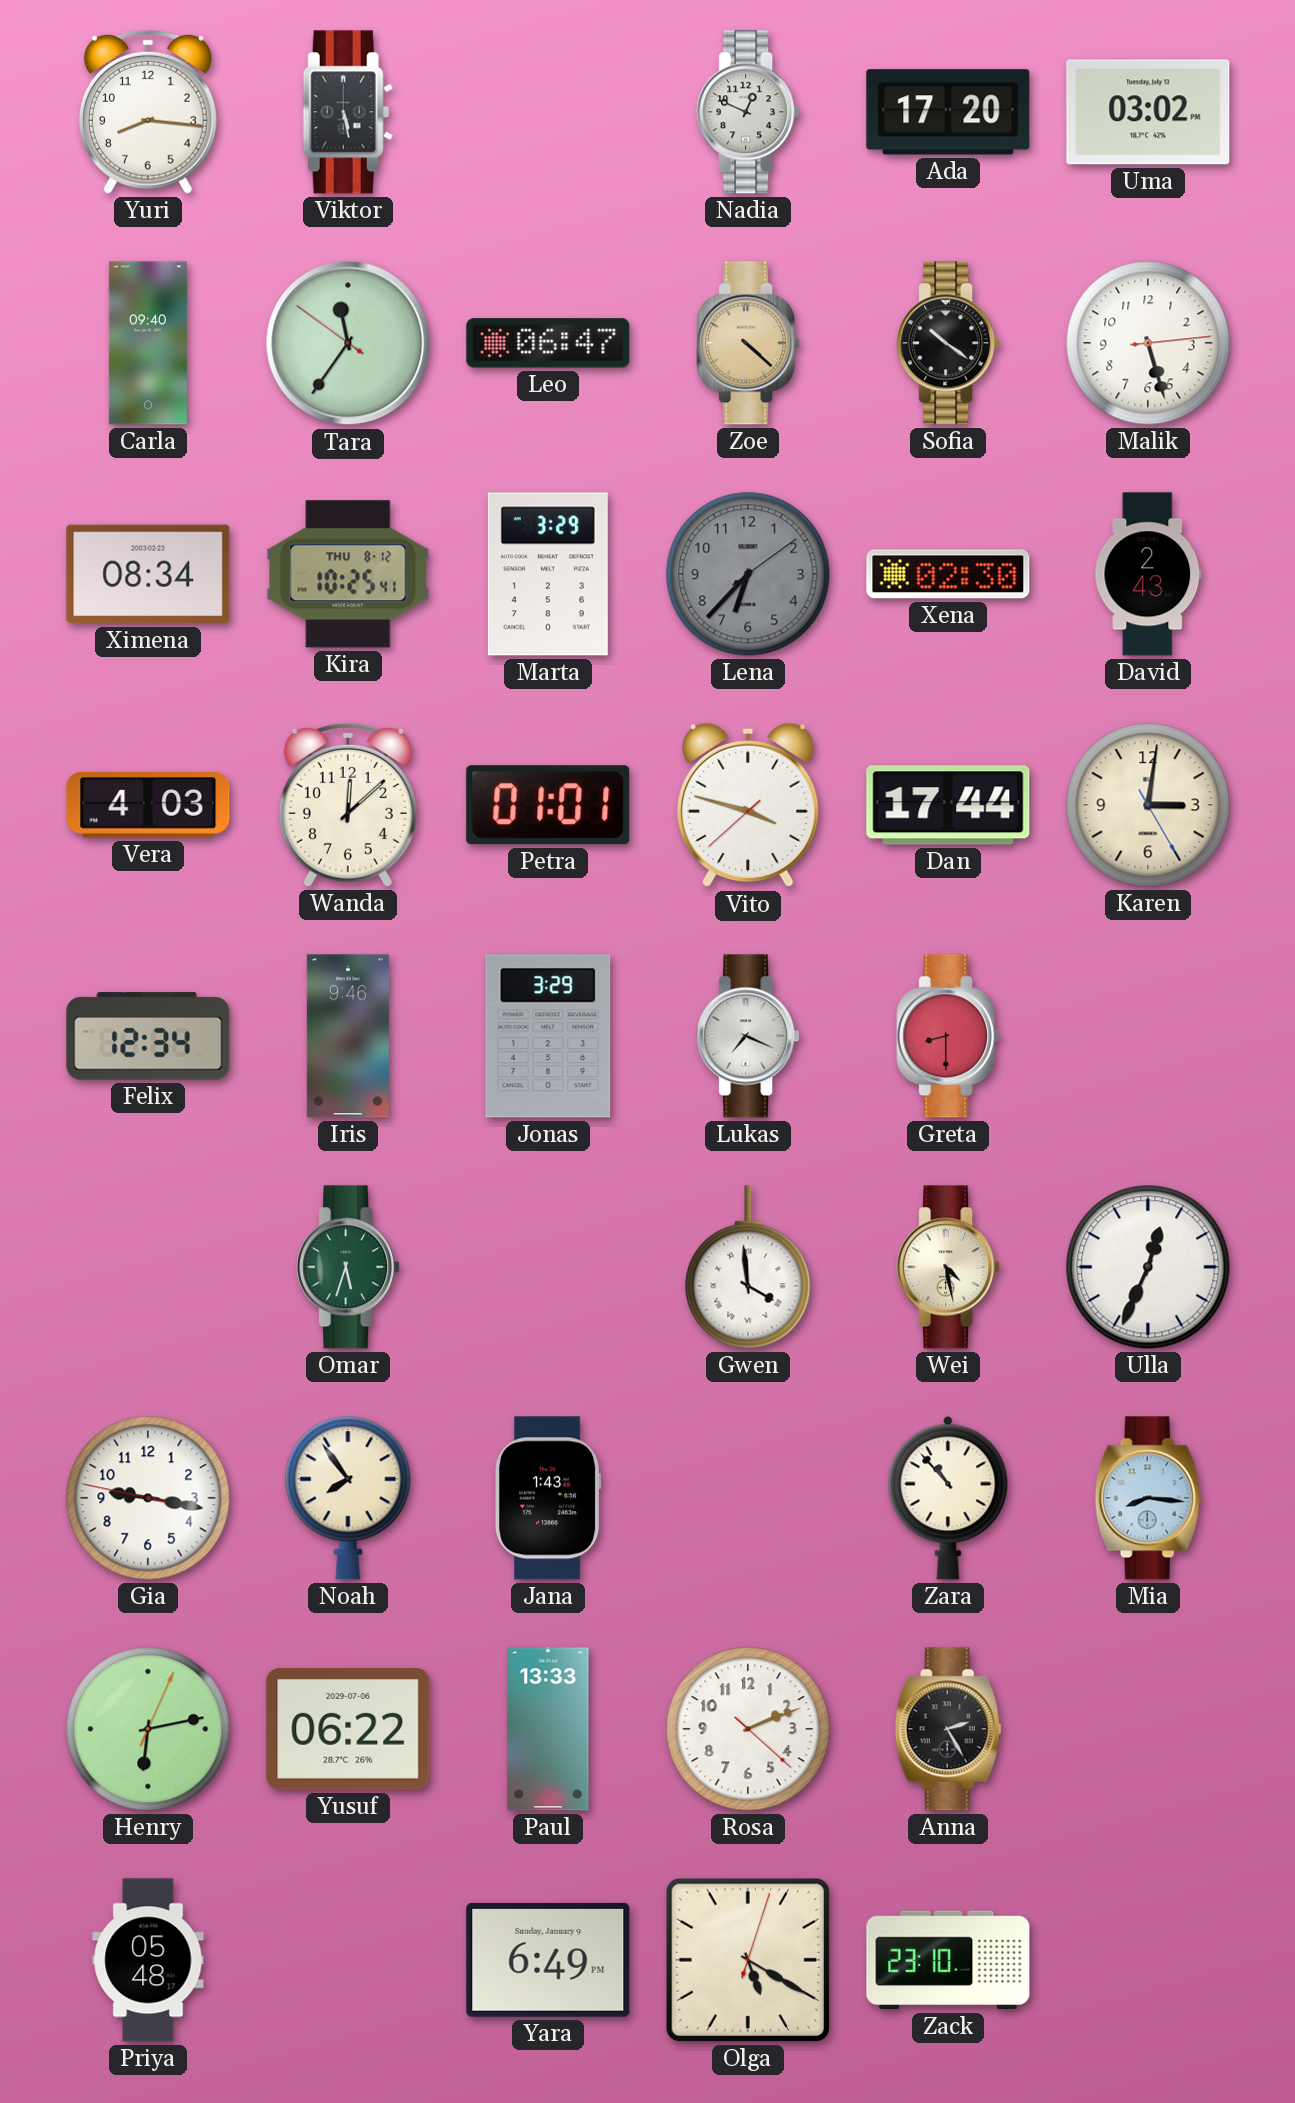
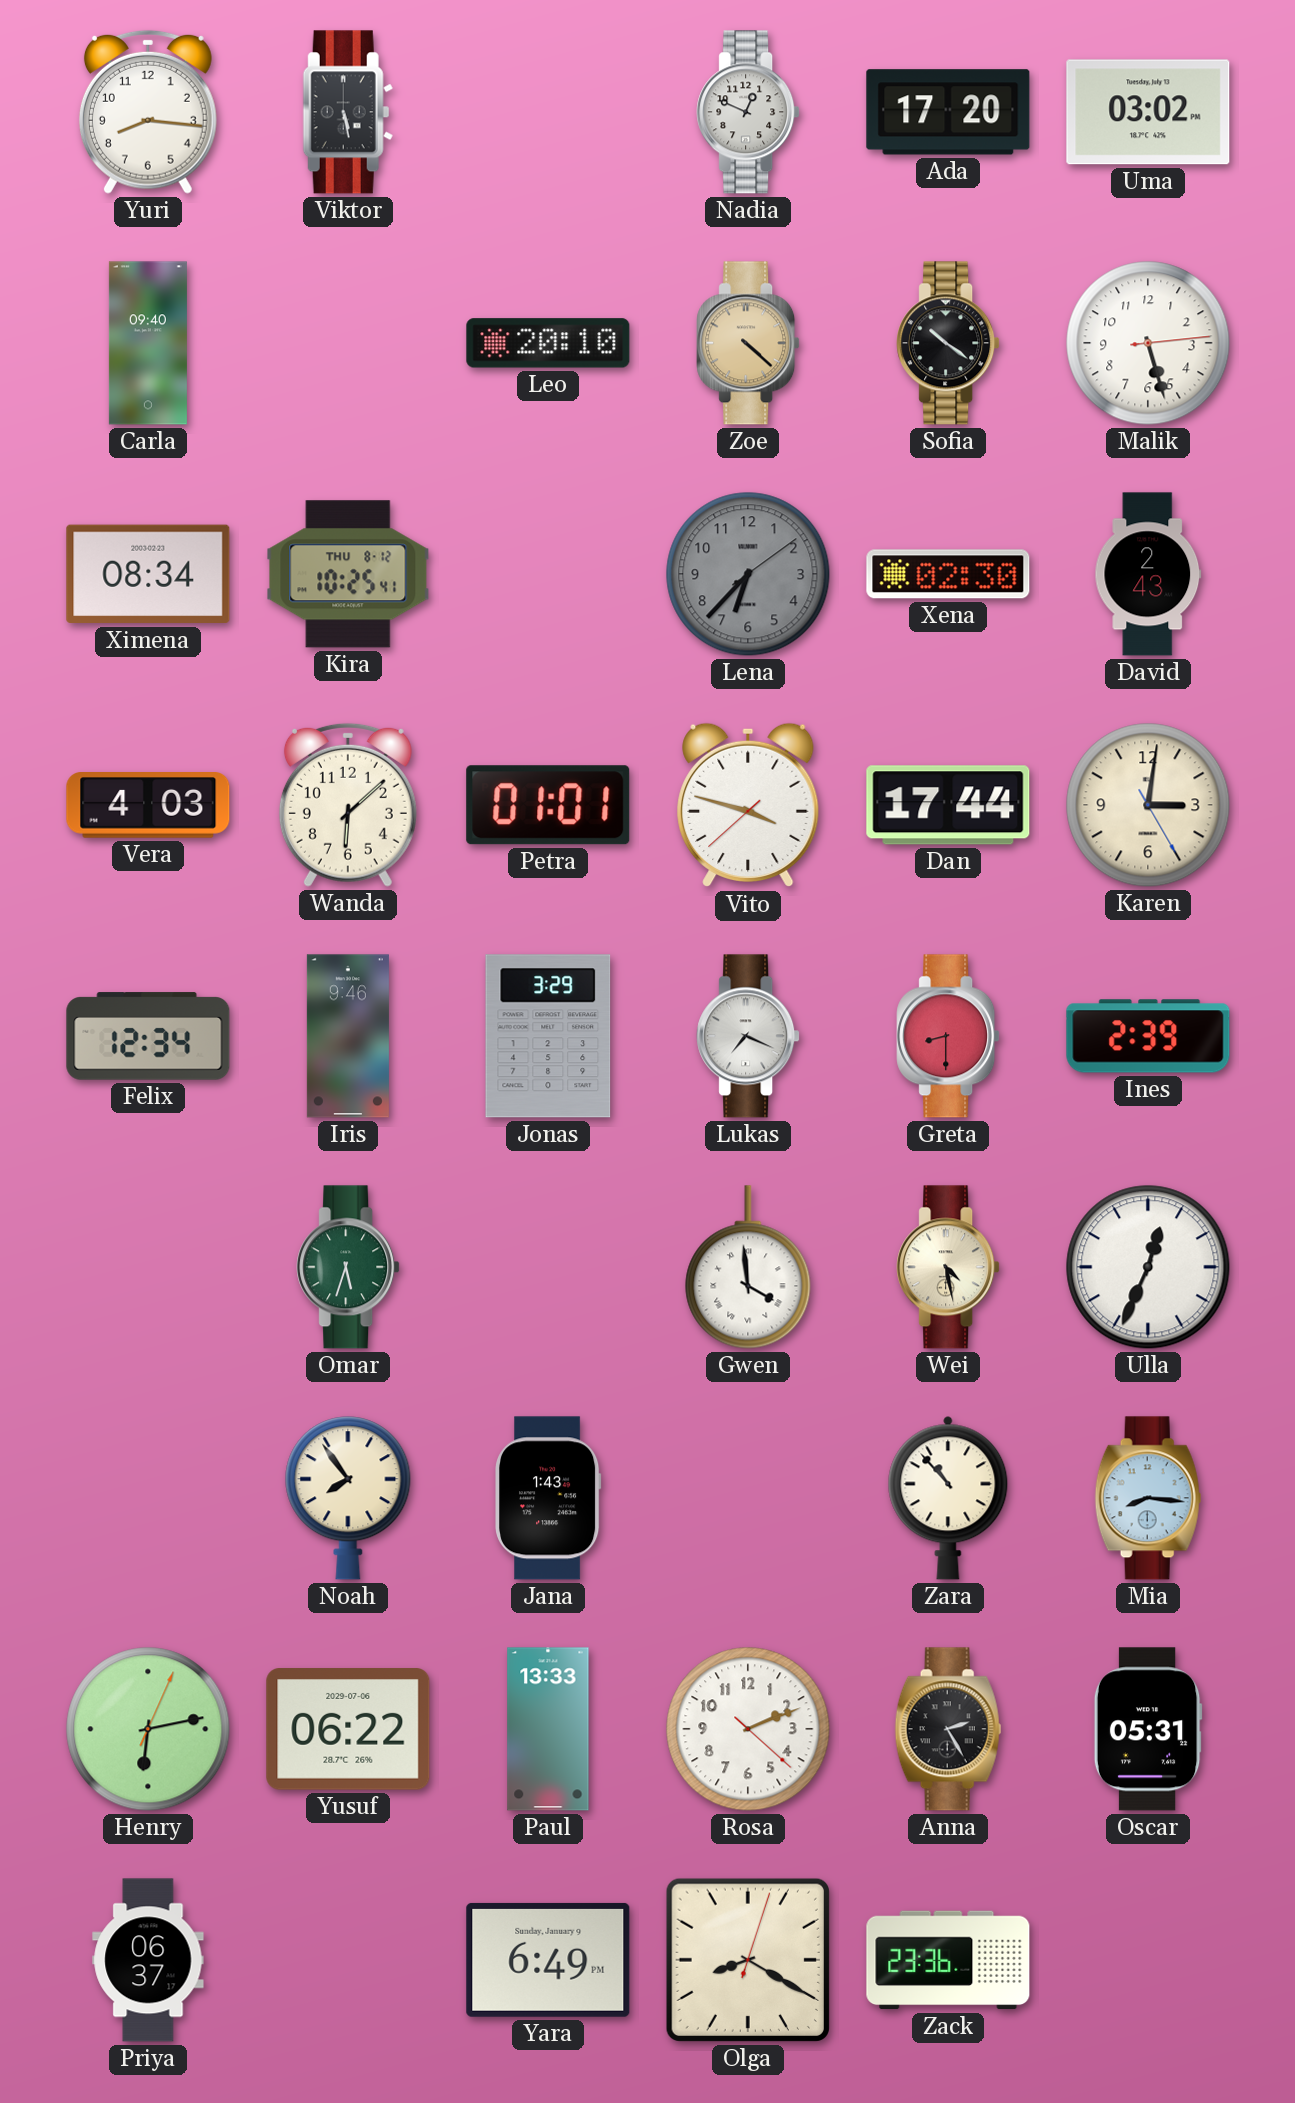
Tara: 11:35 -> none
Leo: 06:47 -> 20:10
Marta: 3:29 -> none
Wanda: 12:08 -> 6:08
Ines: none -> 2:39
Gia: 9:16 -> none
Oscar: none -> 05:31
Priya: 05:48 -> 06:37
Olga: 5:20 -> 8:20
Zack: 23:10 -> 23:36
